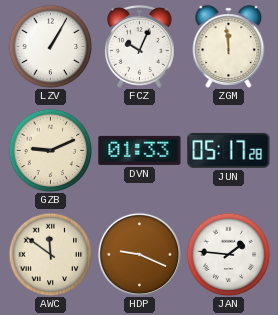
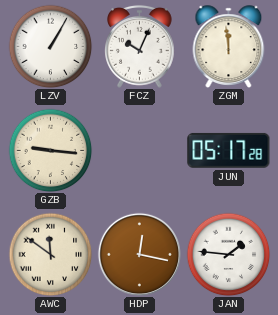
GZB: 9:11 -> 9:16
DVN: 01:33 -> none
HDP: 9:19 -> 12:17
